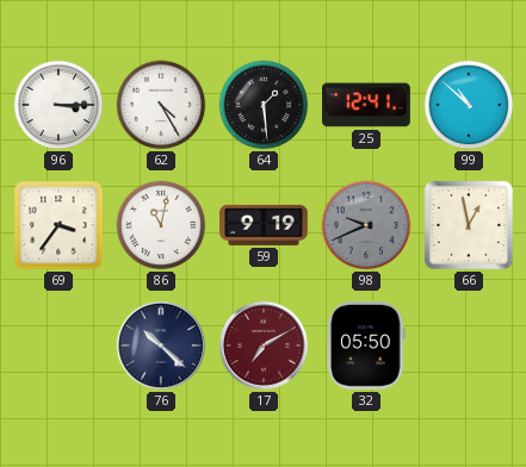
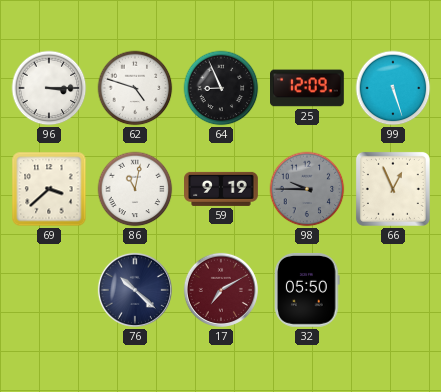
62: 4:25 -> 4:48
64: 1:29 -> 8:56
25: 12:41 -> 12:09
99: 10:52 -> 5:27
69: 3:36 -> 3:38
98: 9:41 -> 9:45
66: 12:58 -> 12:56
